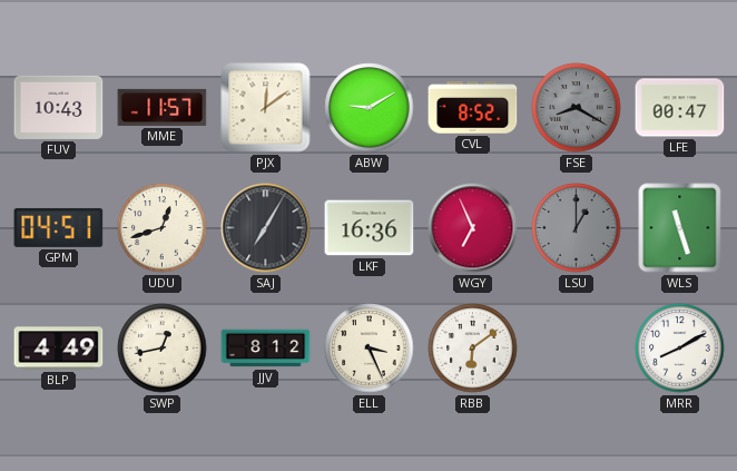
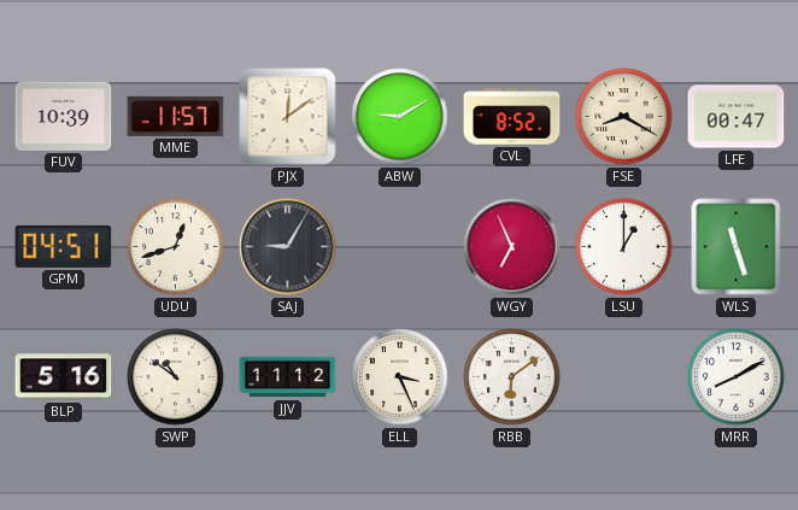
FUV: 10:43 -> 10:39
FSE dial: grey -> cream
SAJ: 7:05 -> 9:05
LKF: 16:36 -> none
LSU dial: grey -> white
BLP: 4:49 -> 5:16
SWP: 12:43 -> 10:51
JJV: 8:12 -> 11:12
